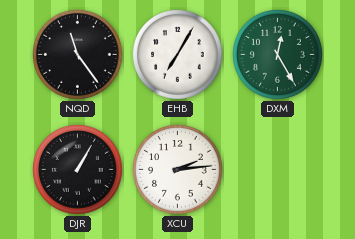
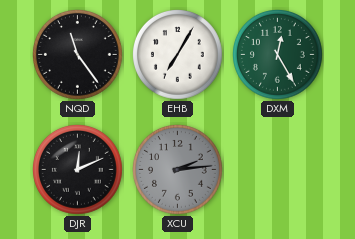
DJR: 1:05 -> 12:11
XCU dial: white -> grey
